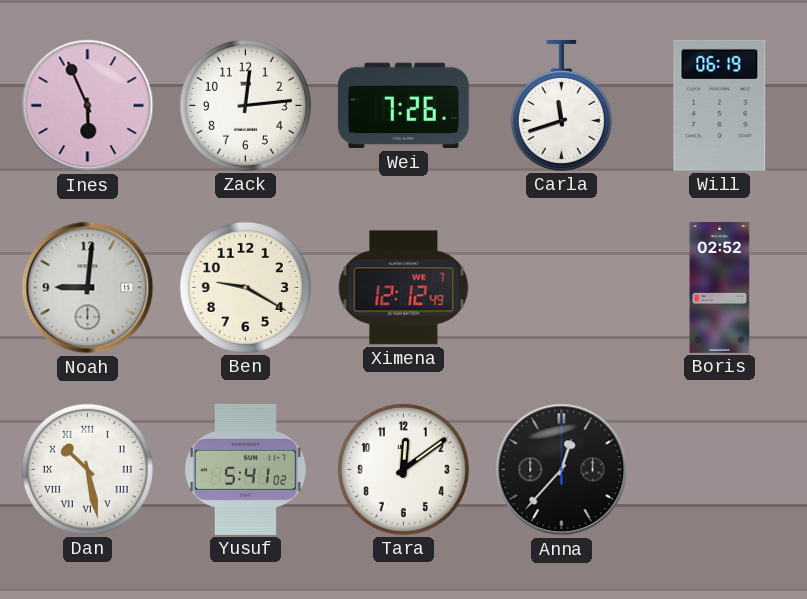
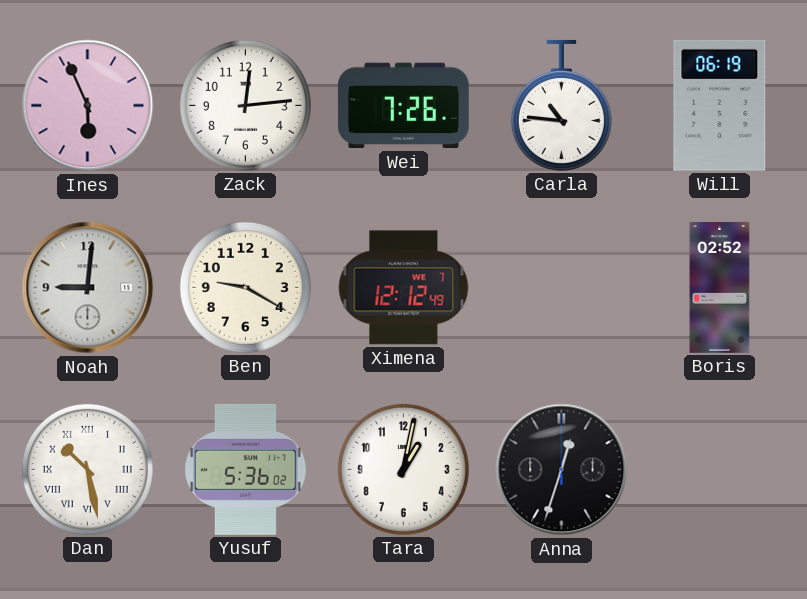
Carla: 11:42 -> 10:46
Yusuf: 5:41 -> 5:36
Tara: 12:09 -> 1:02
Anna: 12:37 -> 12:33
